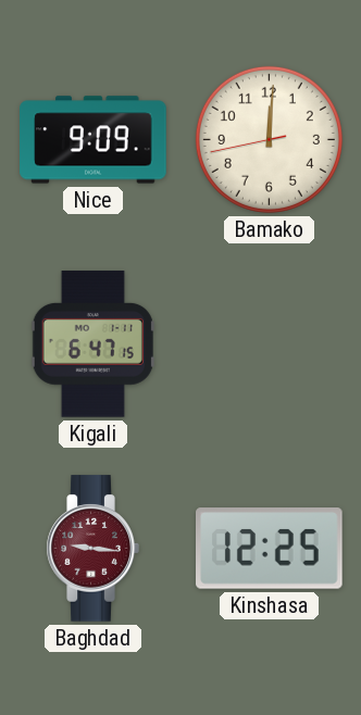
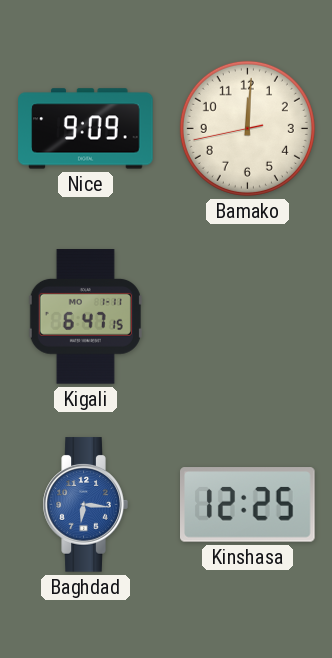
Baghdad: 9:16 -> 6:16
Baghdad dial: burgundy -> blue
